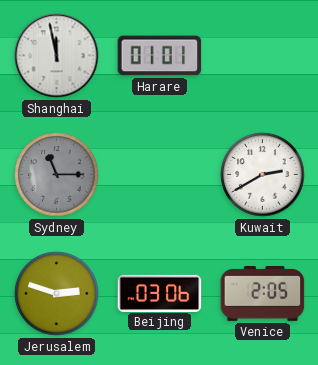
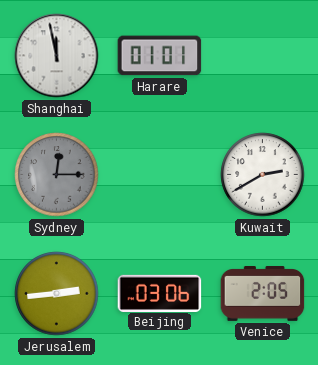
Sydney: 11:15 -> 12:15
Jerusalem: 2:48 -> 2:44
